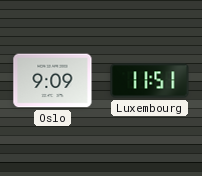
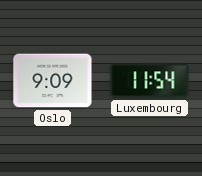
Luxembourg: 11:51 -> 11:54
